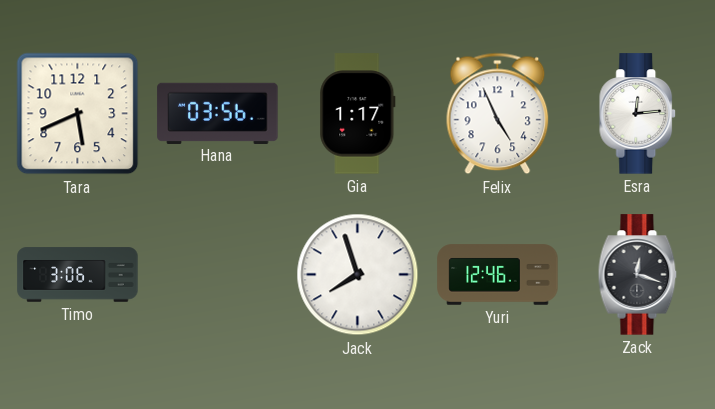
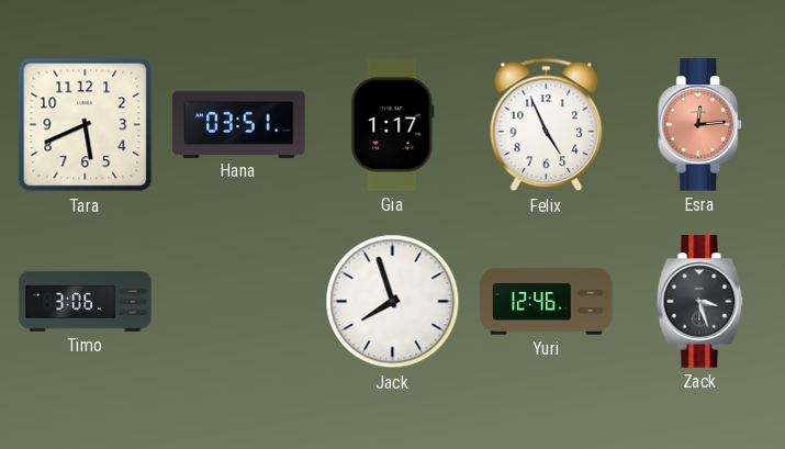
Hana: 03:56 -> 03:51
Esra dial: white -> salmon
Zack: 12:18 -> 3:27
